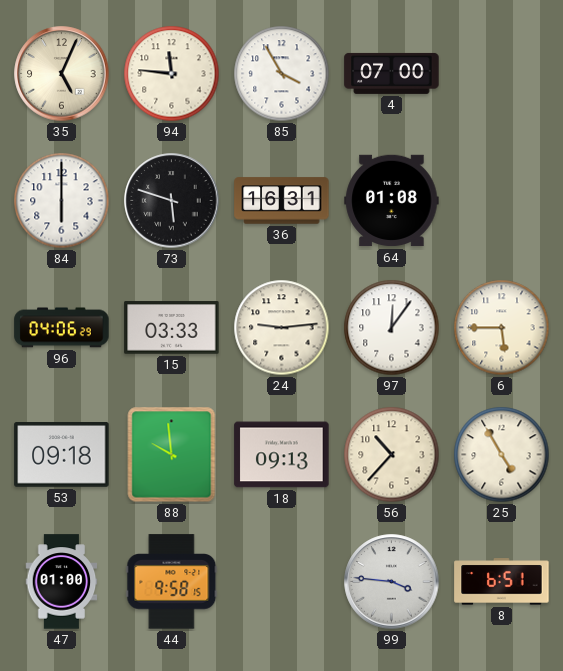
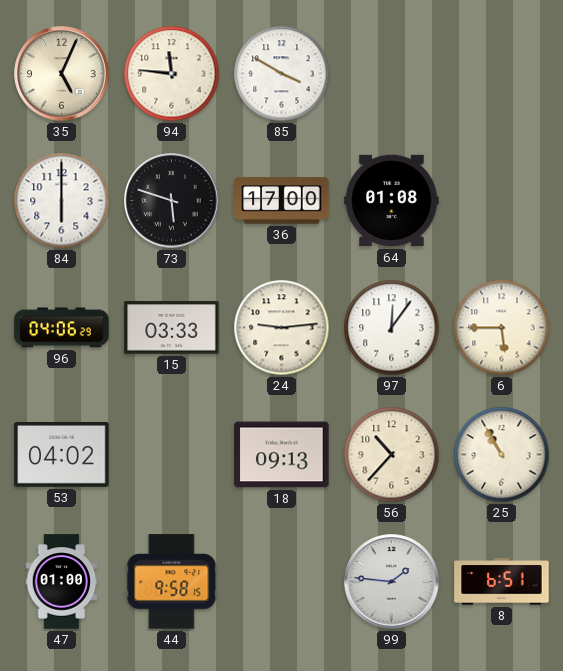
85: 3:55 -> 3:50
4: 07:00 -> none
36: 16:31 -> 17:00
53: 09:18 -> 04:02
88: 9:59 -> none
25: 4:55 -> 10:55
99: 3:46 -> 1:46
